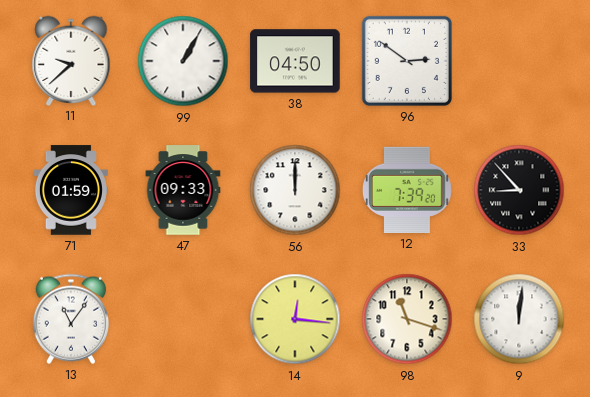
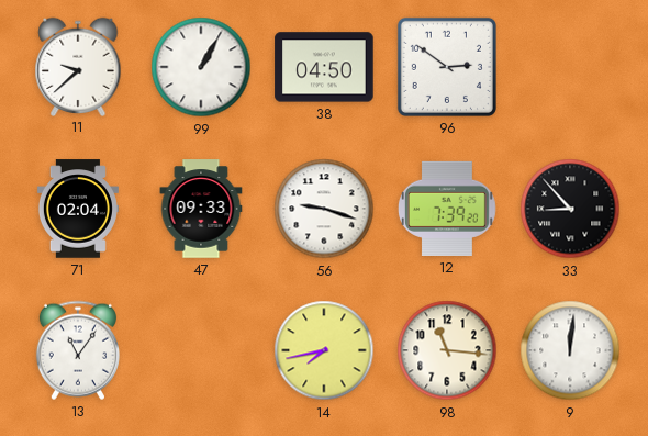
71: 01:59 -> 02:04
56: 12:00 -> 9:18
14: 12:16 -> 7:43
98: 11:18 -> 11:16
